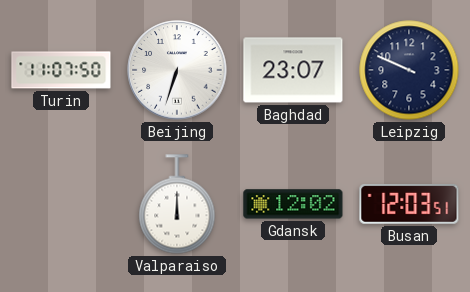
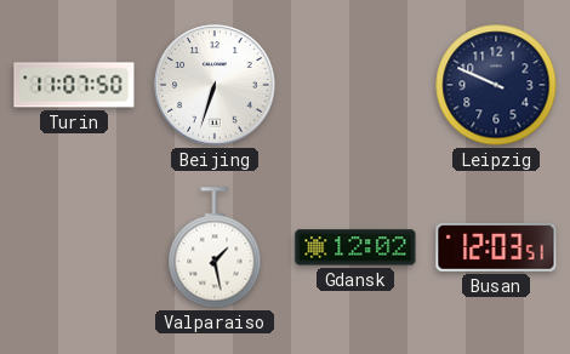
Baghdad: 23:07 -> none
Valparaiso: 12:00 -> 1:28
